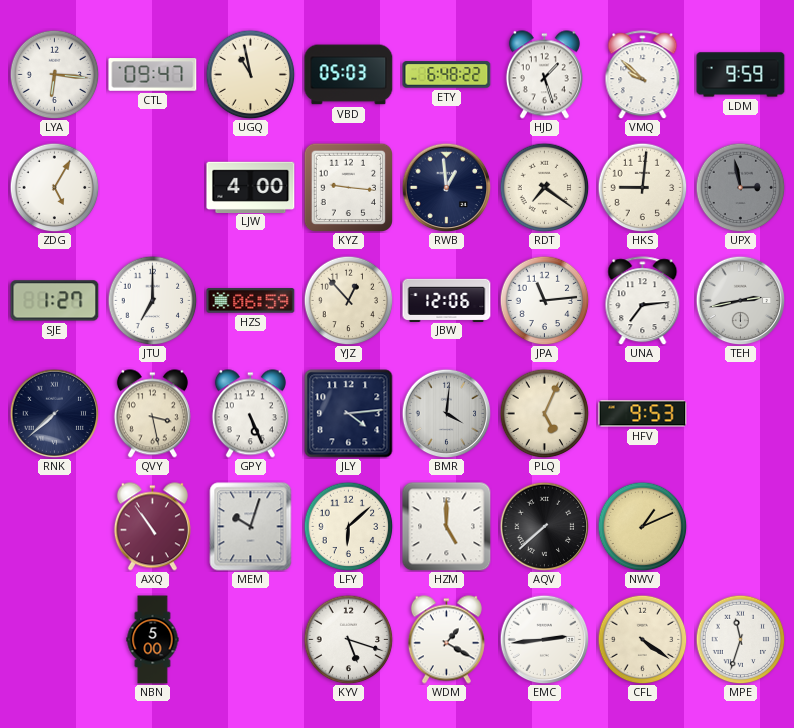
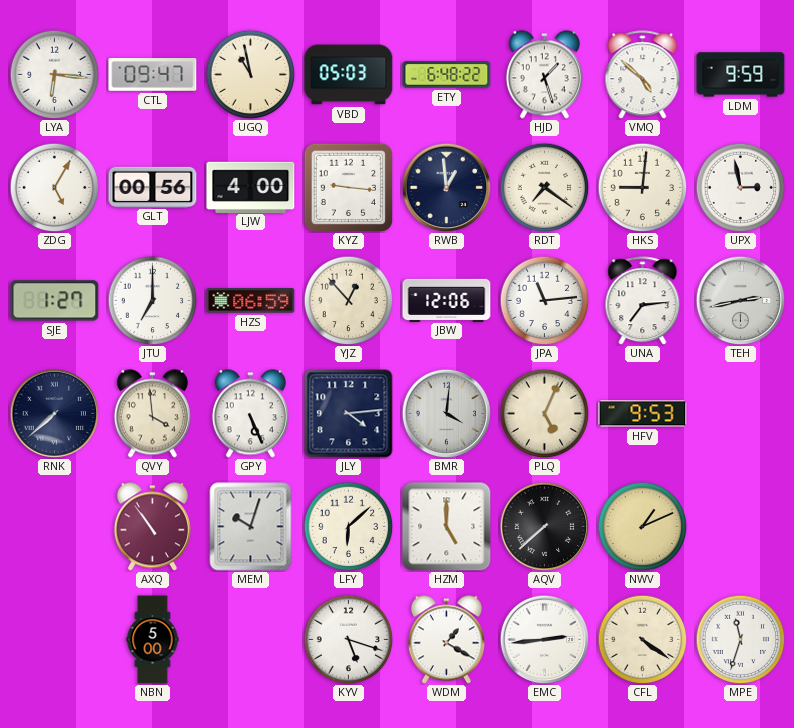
VMQ: 9:52 -> 4:52
GLT: none -> 00:56
UPX dial: grey -> white
QVY: 3:28 -> 3:59
